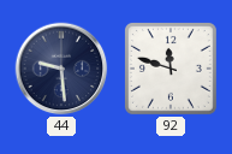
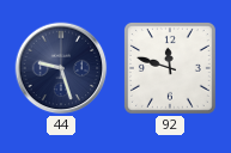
44: 9:29 -> 9:27
